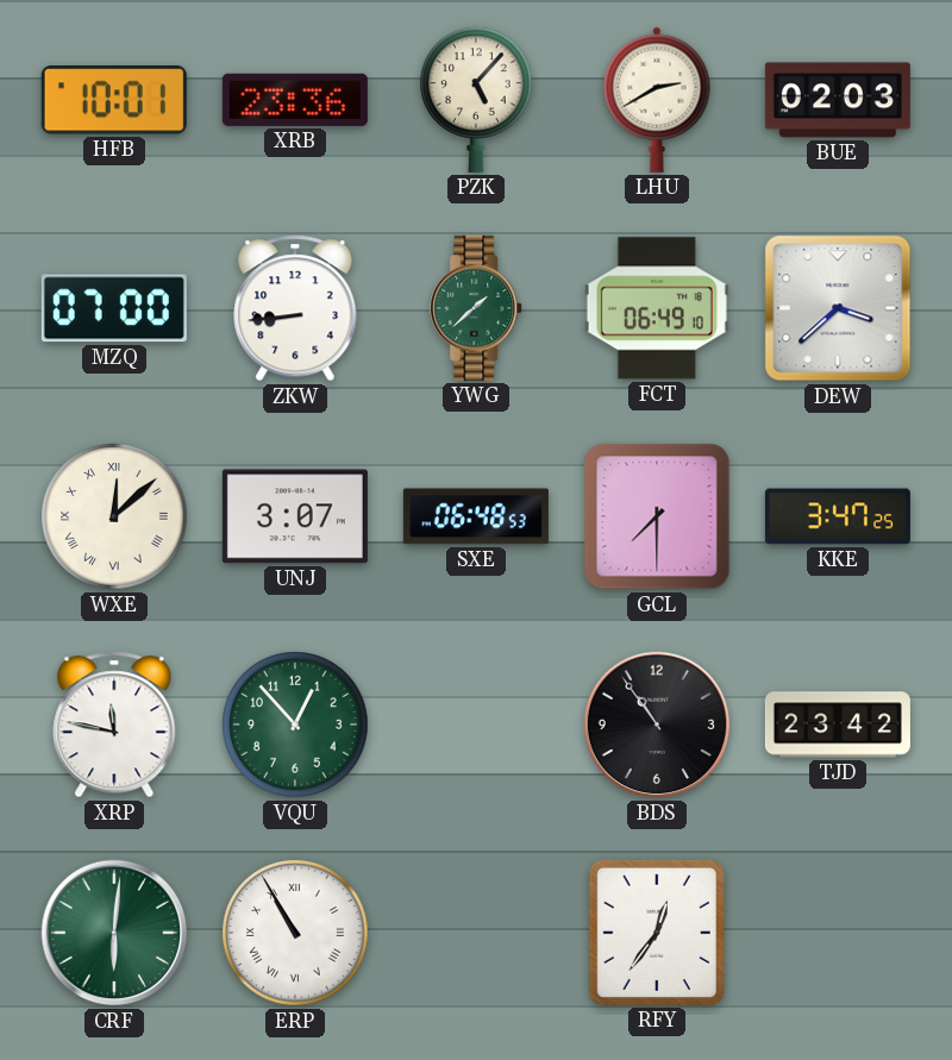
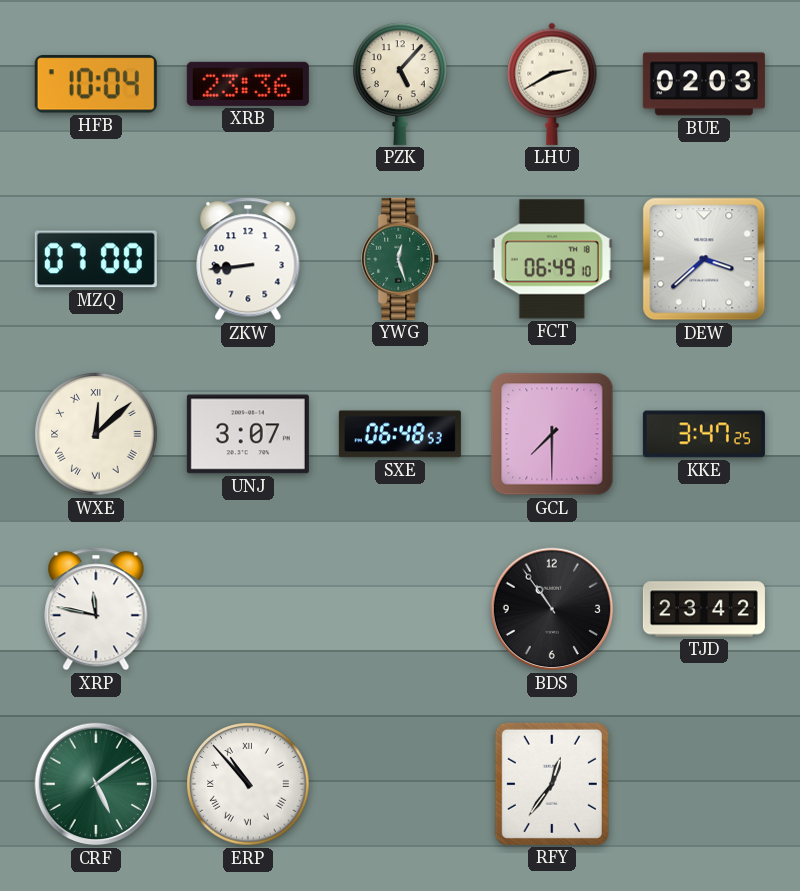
HFB: 10:01 -> 10:04
YWG: 1:38 -> 12:27
VQU: 12:53 -> none
CRF: 6:01 -> 5:09
ERP: 10:55 -> 10:53
